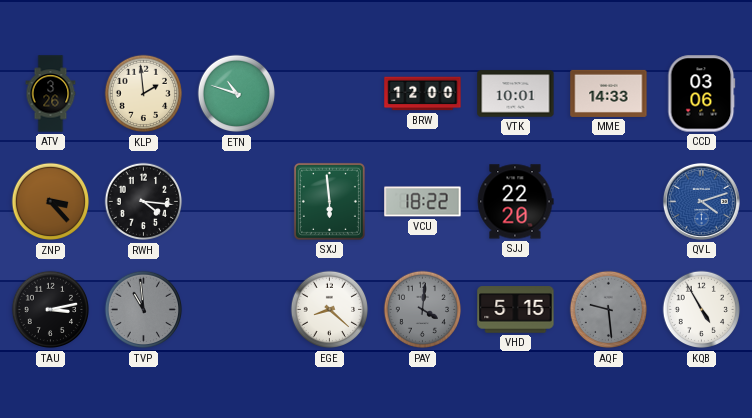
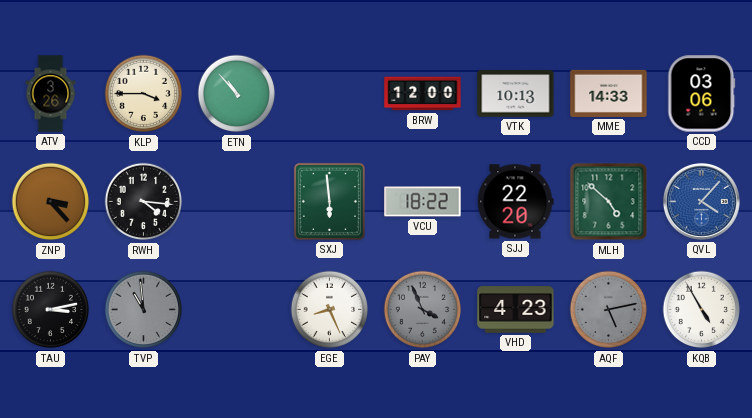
KLP: 1:59 -> 3:45
ETN: 10:48 -> 10:53
VTK: 10:01 -> 10:13
MLH: none -> 4:52
QVL: 4:12 -> 4:07
EGE: 8:22 -> 8:26
PAY: 4:01 -> 3:56
VHD: 5:15 -> 4:23
AQF: 9:29 -> 5:13
